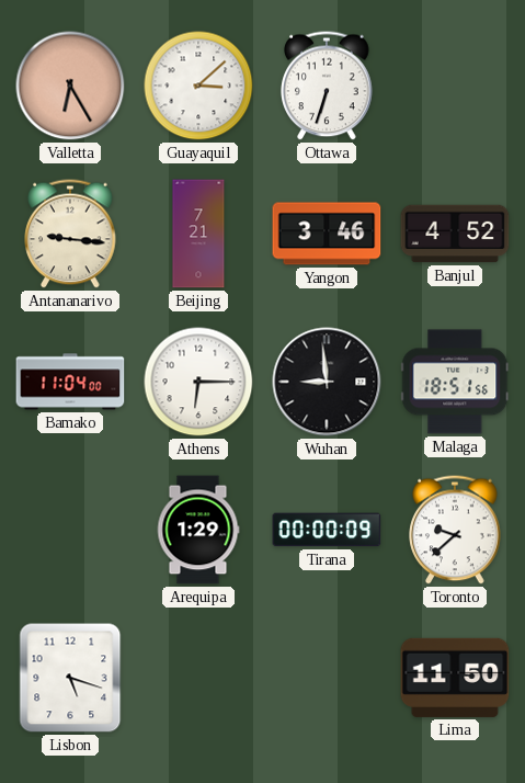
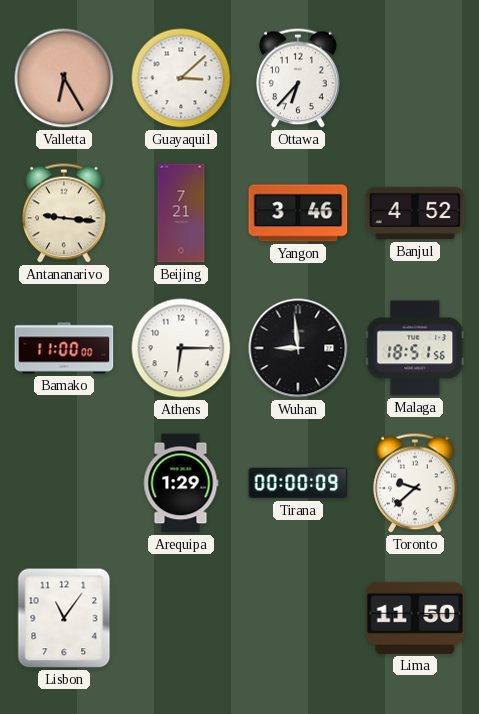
Ottawa: 6:33 -> 6:37
Bamako: 11:04 -> 11:00
Lisbon: 5:18 -> 11:06
